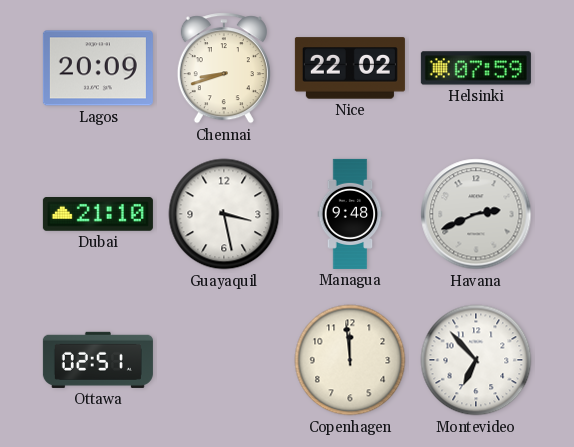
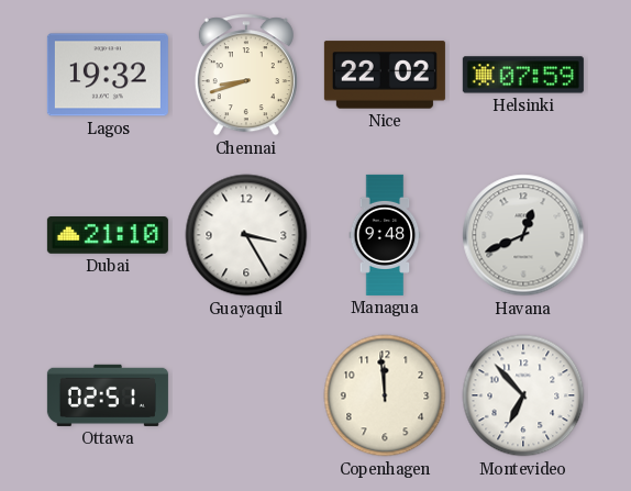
Lagos: 20:09 -> 19:32
Guayaquil: 3:28 -> 3:25
Havana: 2:41 -> 12:41
